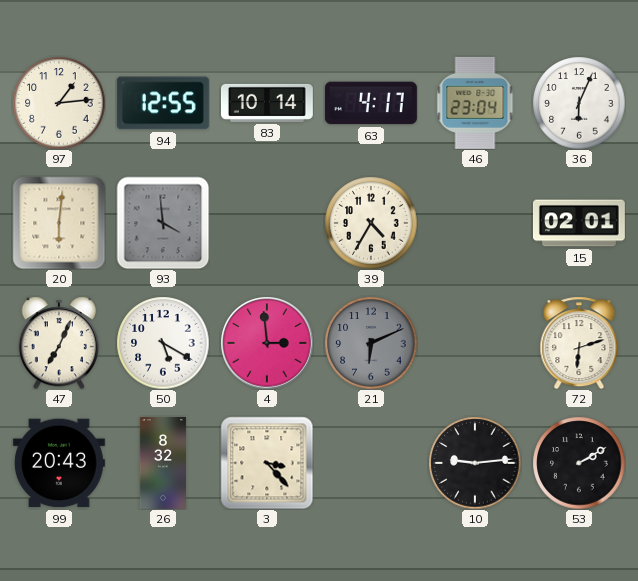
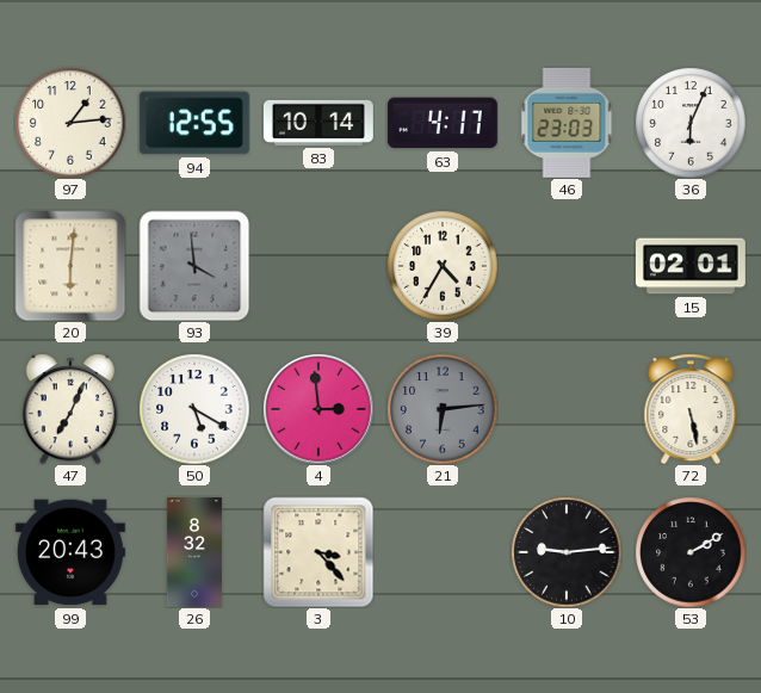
46: 23:04 -> 23:03
21: 6:11 -> 6:14
72: 6:12 -> 5:28
